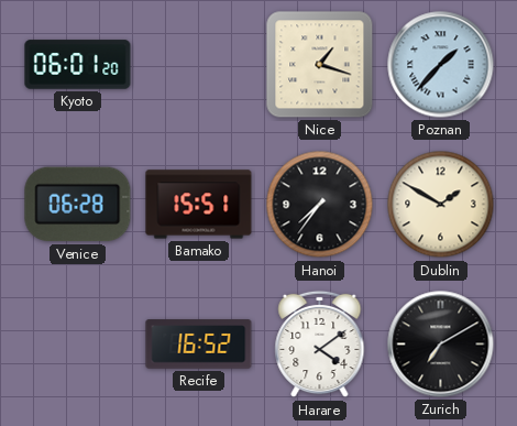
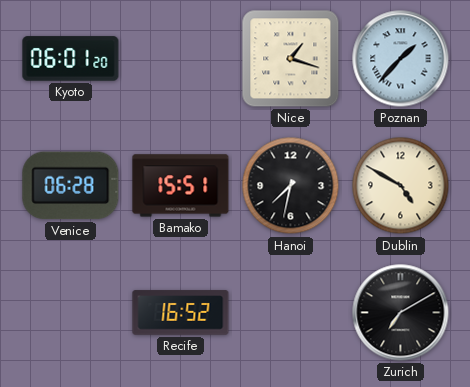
Hanoi: 7:36 -> 7:32
Dublin: 1:50 -> 4:50
Harare: 4:09 -> none
